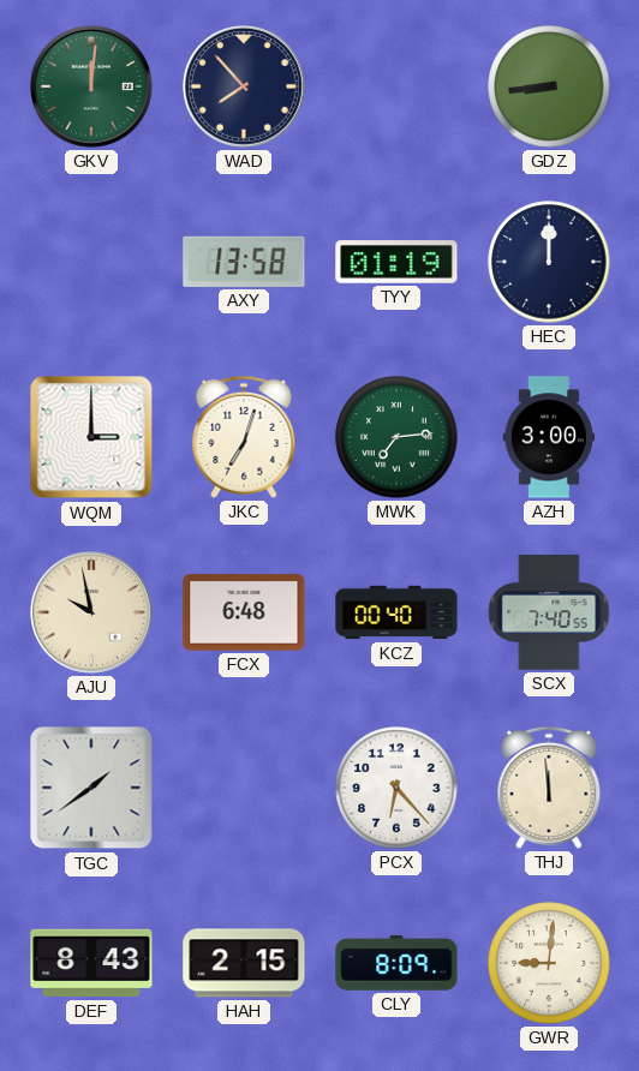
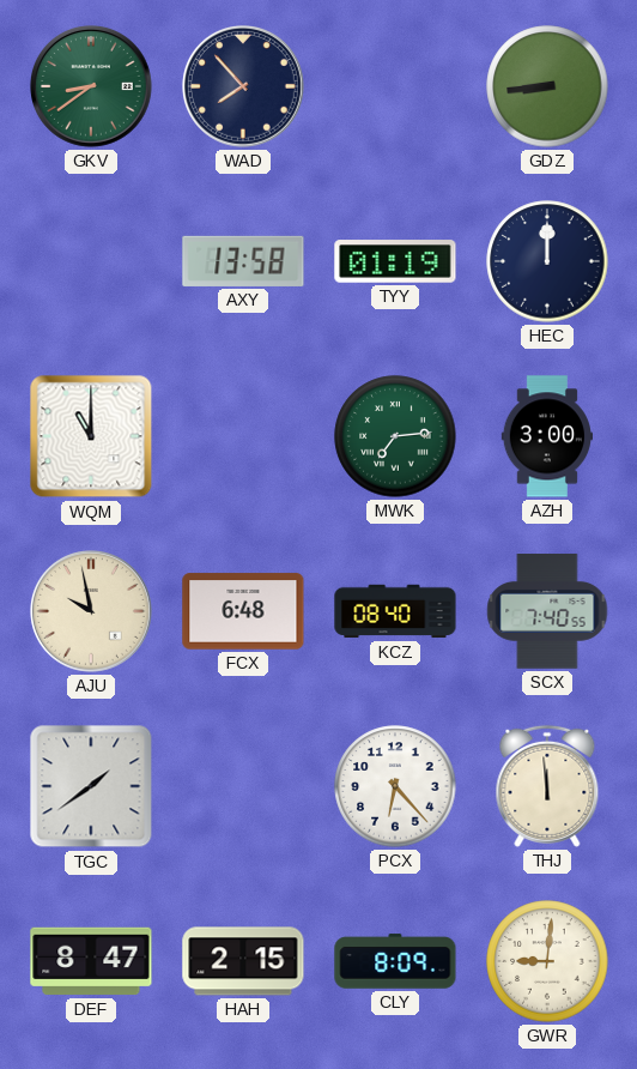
GKV: 12:01 -> 8:39
WQM: 3:00 -> 11:00
JKC: 7:03 -> none
KCZ: 00:40 -> 08:40
DEF: 8:43 -> 8:47
